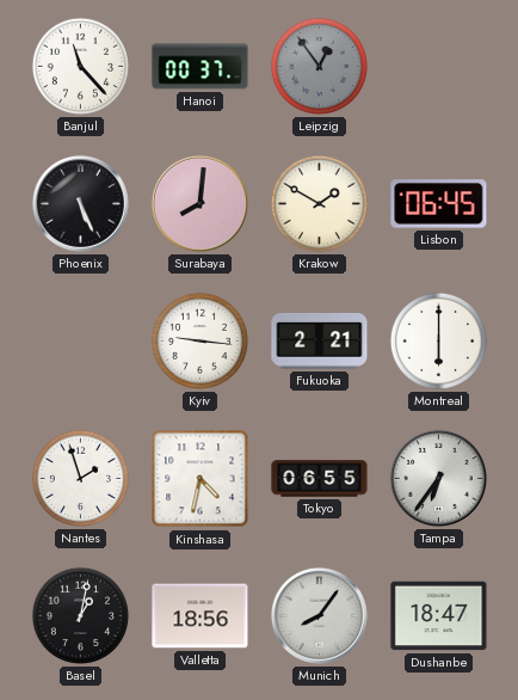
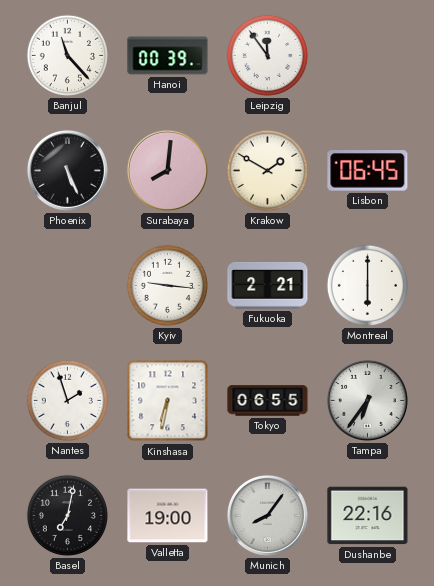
Hanoi: 00:37 -> 00:39
Leipzig: 12:54 -> 11:54
Leipzig dial: grey -> white
Kinshasa: 4:32 -> 6:32
Basel: 1:02 -> 7:02
Valletta: 18:56 -> 19:00
Dushanbe: 18:47 -> 22:16
